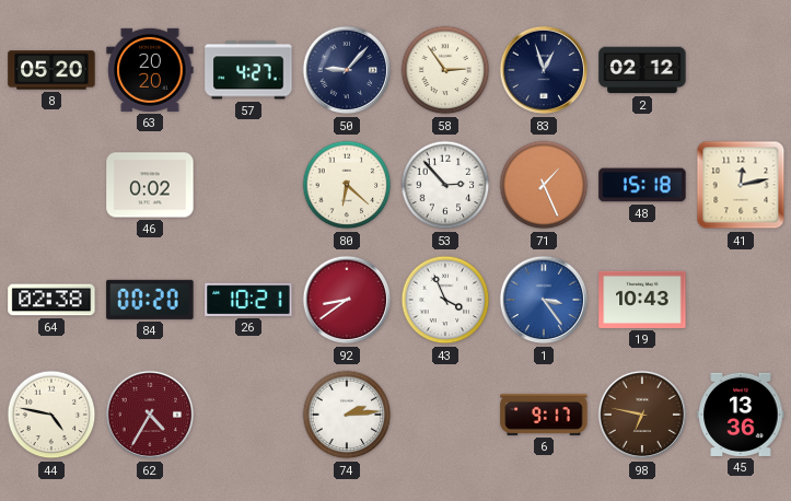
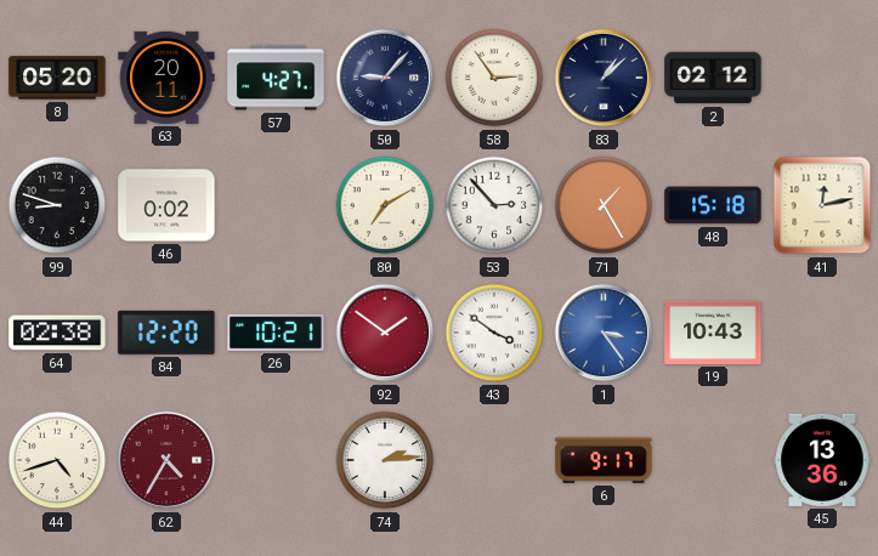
63: 20:20 -> 20:11
83: 12:57 -> 1:08
99: none -> 8:48
80: 6:22 -> 7:10
71: 1:26 -> 1:25
84: 00:20 -> 12:20
92: 8:39 -> 1:51
43: 3:56 -> 3:51
44: 4:47 -> 4:42
98: 6:47 -> none
